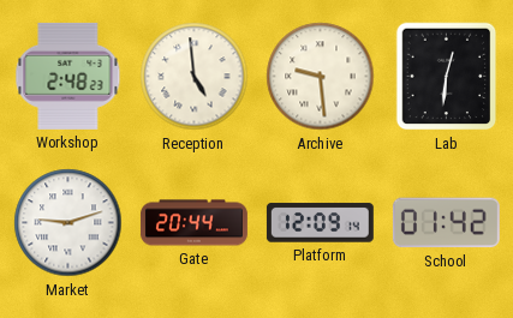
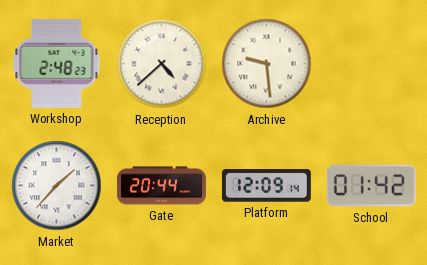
Reception: 4:59 -> 4:38
Lab: 12:31 -> none
Market: 9:12 -> 1:37
